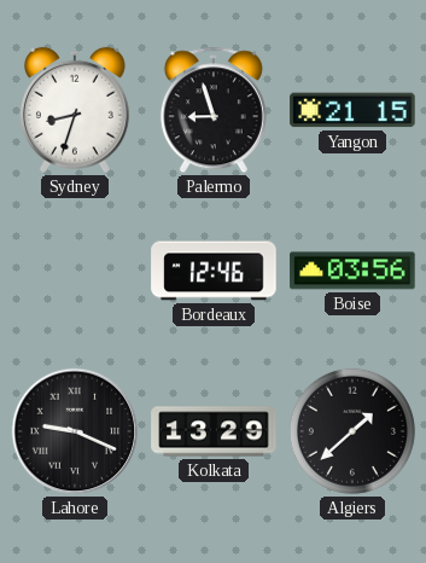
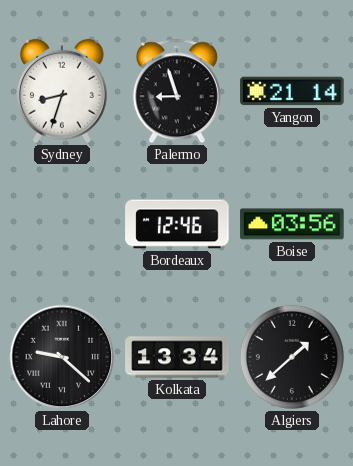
Yangon: 21:15 -> 21:14
Lahore: 9:19 -> 9:22
Kolkata: 13:29 -> 13:34
